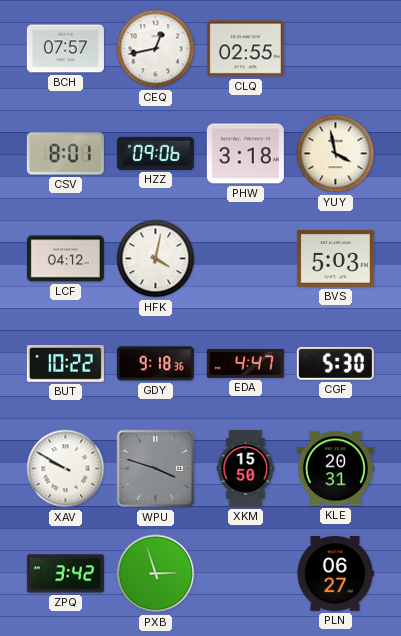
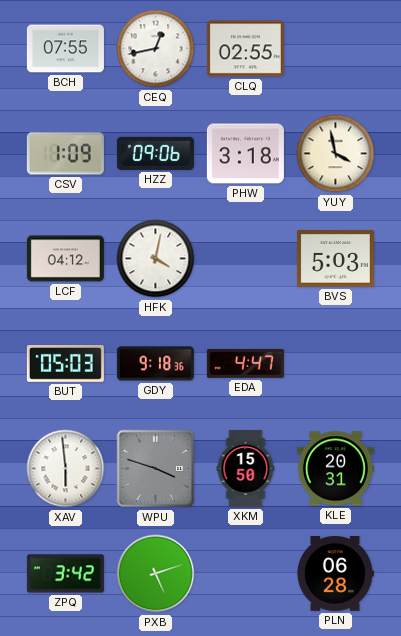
BCH: 07:57 -> 07:55
CSV: 8:01 -> 1:09
BUT: 10:22 -> 05:03
CGF: 5:30 -> none
XAV: 9:50 -> 5:59
PXB: 2:57 -> 5:12
PLN: 06:27 -> 06:28
